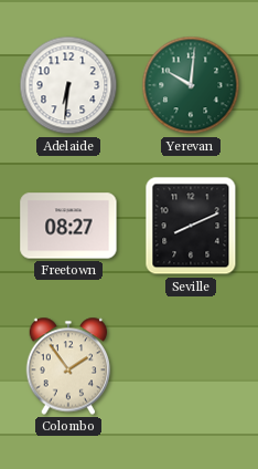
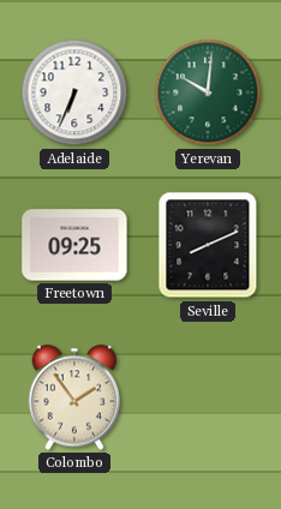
Adelaide: 6:31 -> 6:34
Freetown: 08:27 -> 09:25
